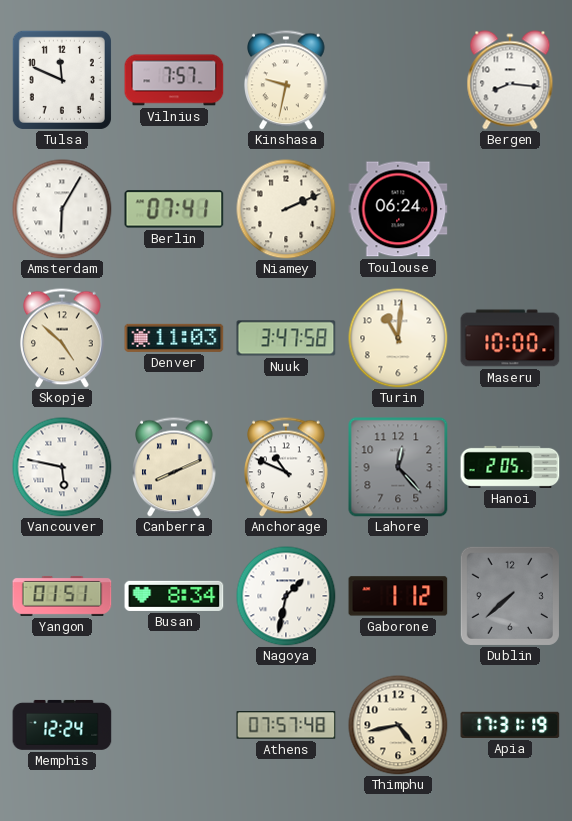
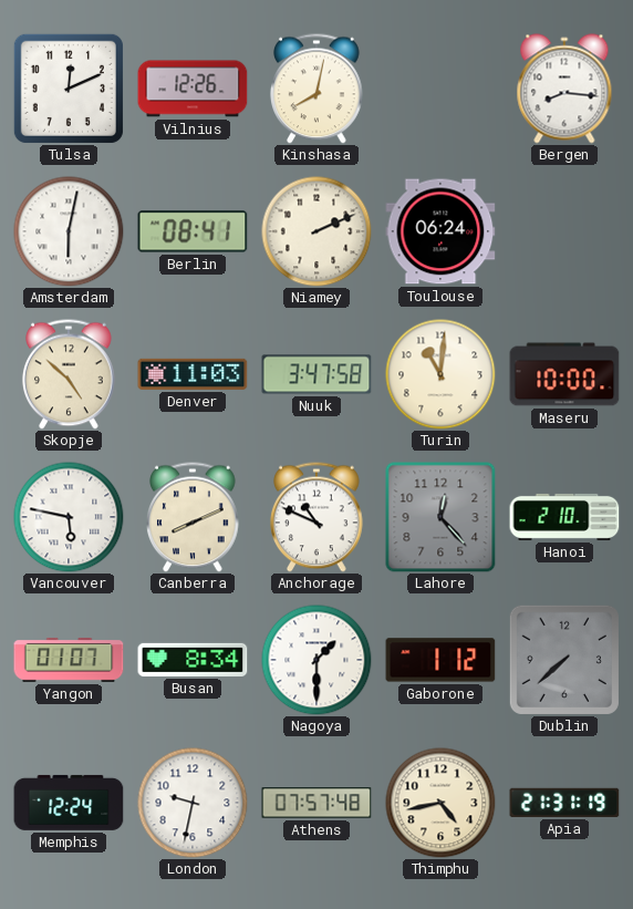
Tulsa: 11:49 -> 12:11
Vilnius: 7:57 -> 12:26
Kinshasa: 9:32 -> 8:02
Amsterdam: 6:05 -> 6:02
Berlin: 07:41 -> 08:41
Hanoi: 2:05 -> 2:10
Yangon: 01:51 -> 01:07
Nagoya: 1:32 -> 1:30
London: none -> 9:32
Apia: 17:31 -> 21:31
